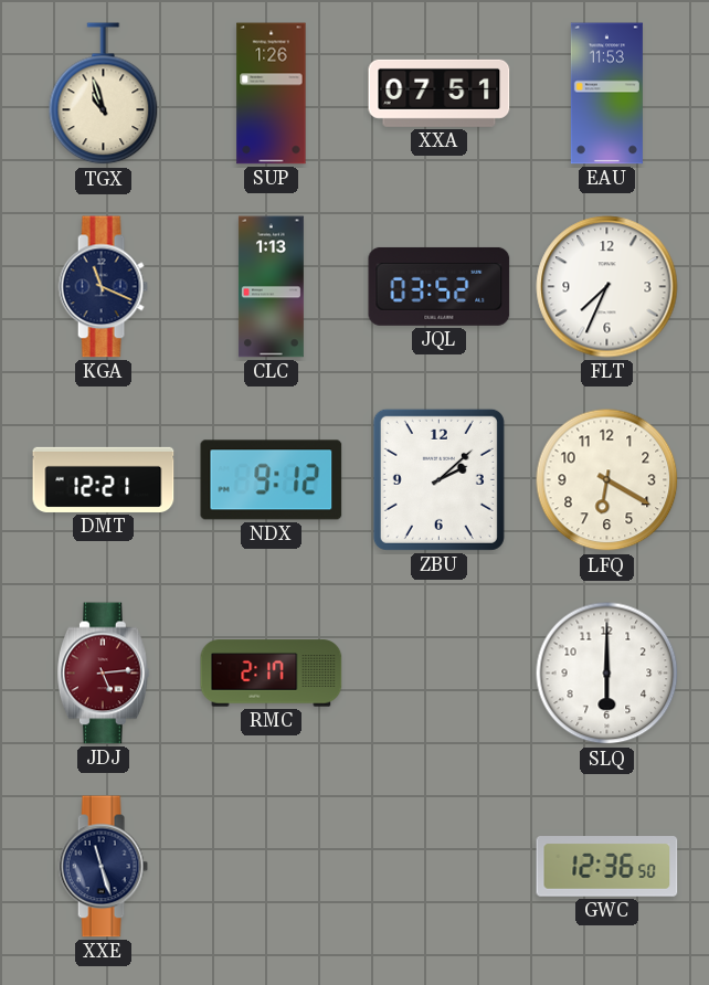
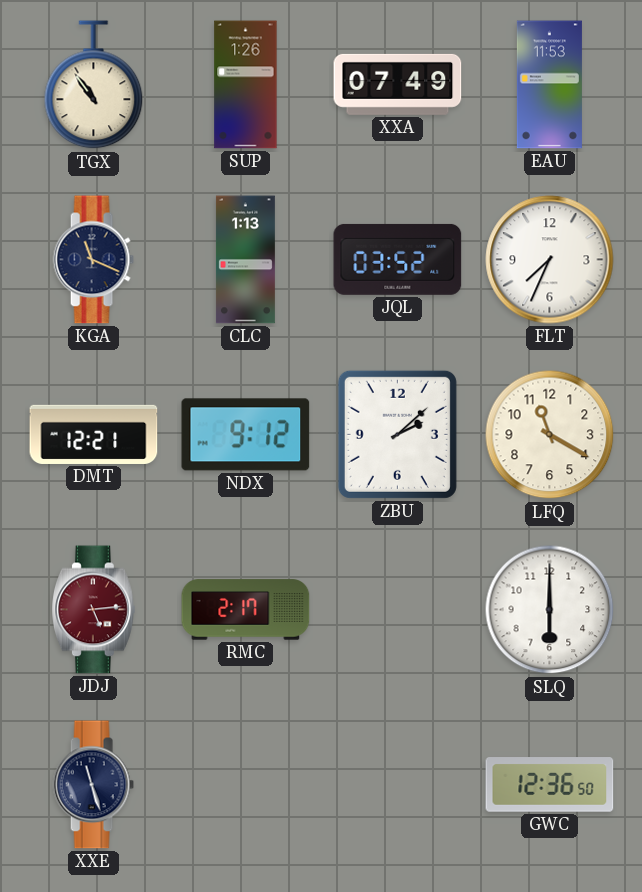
TGX: 10:57 -> 10:54
XXA: 07:51 -> 07:49
LFQ: 6:20 -> 11:20
